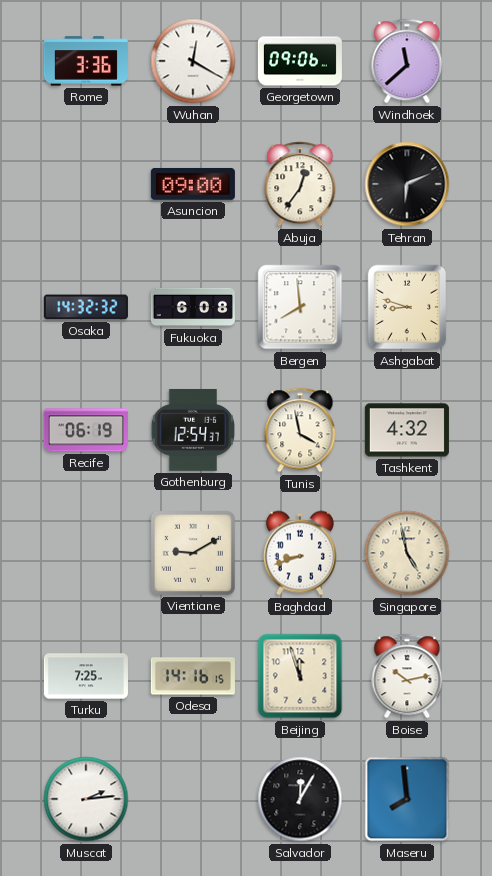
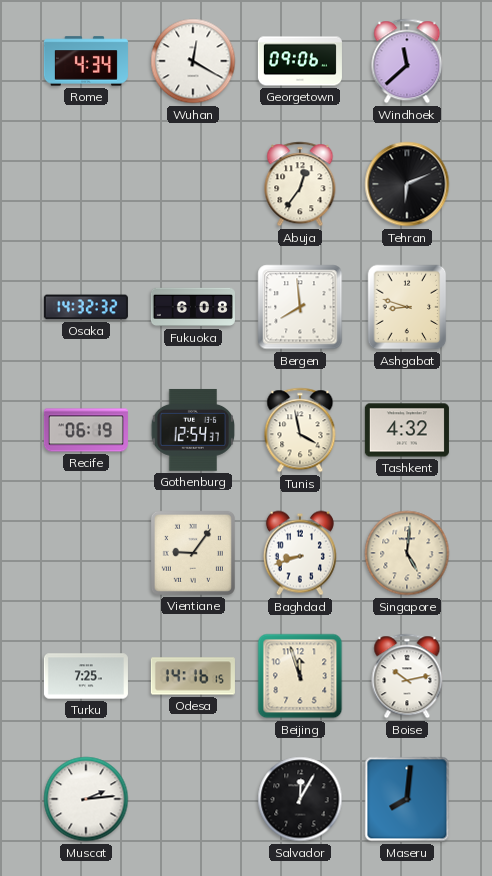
Rome: 3:36 -> 4:34
Asuncion: 09:00 -> none
Vientiane: 9:10 -> 9:06
Singapore: 4:58 -> 5:01
Maseru: 7:59 -> 8:01
